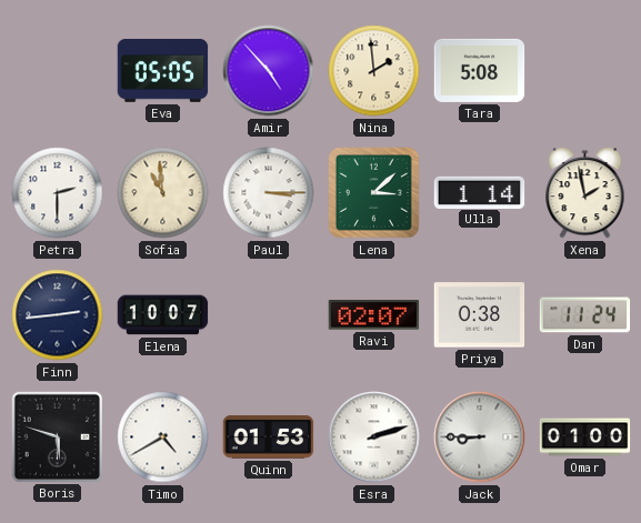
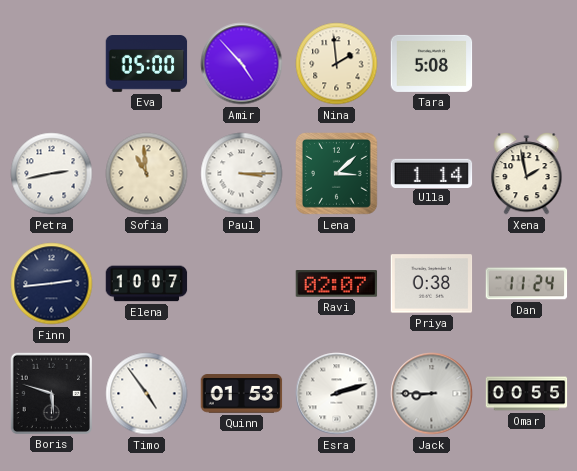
Eva: 05:05 -> 05:00
Petra: 2:30 -> 2:43
Timo: 4:40 -> 4:54
Omar: 01:00 -> 00:55
